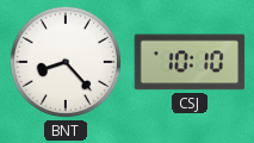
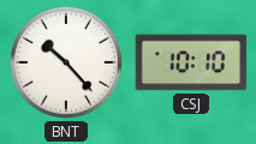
BNT: 8:23 -> 10:23
